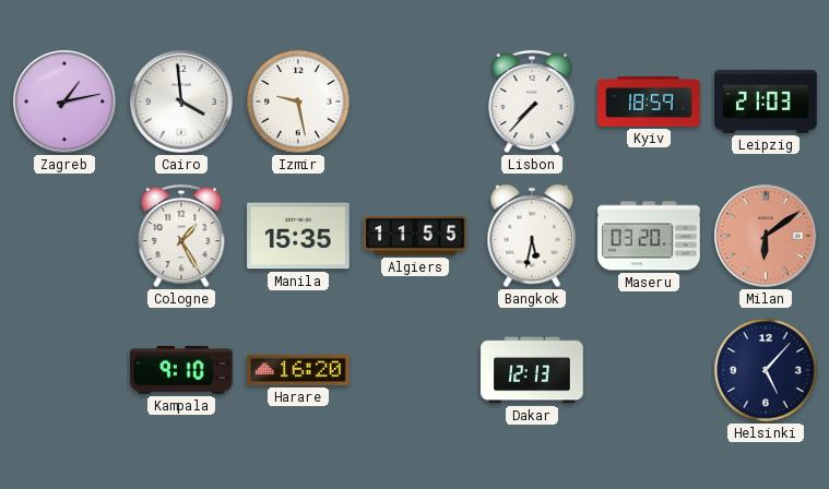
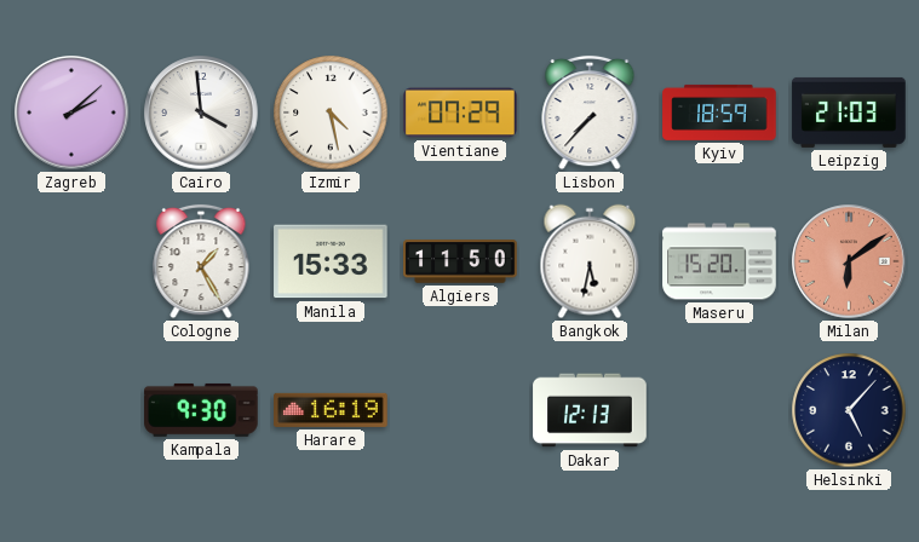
Zagreb: 1:13 -> 2:08
Izmir: 9:28 -> 4:28
Vientiane: none -> 07:29
Manila: 15:35 -> 15:33
Algiers: 11:55 -> 11:50
Maseru: 03:20 -> 15:20
Kampala: 9:10 -> 9:30
Harare: 16:20 -> 16:19
